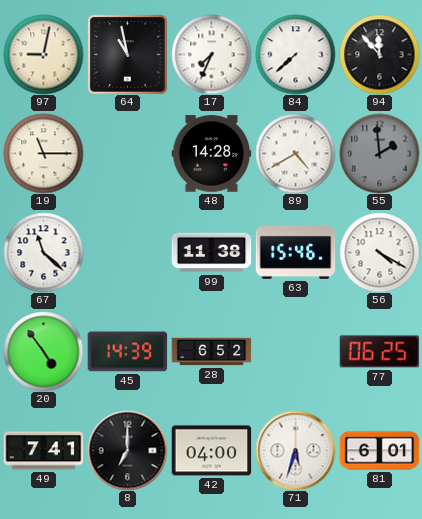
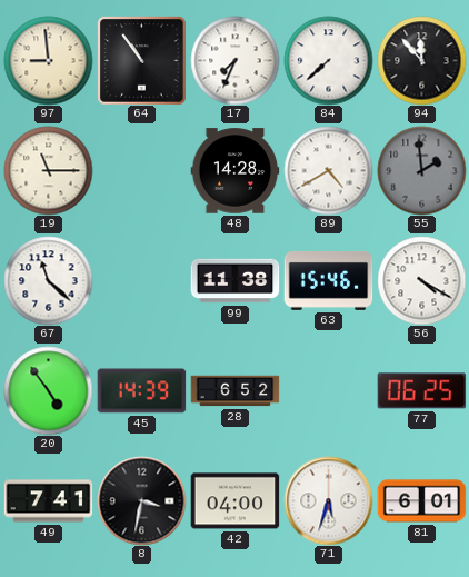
97: 9:02 -> 8:59
64: 10:58 -> 10:54
8: 7:00 -> 3:32
